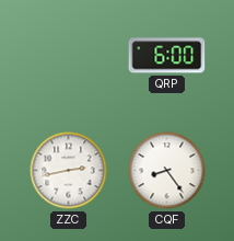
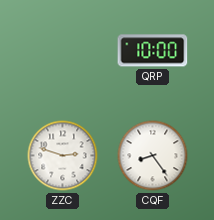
QRP: 6:00 -> 10:00
ZZC: 2:43 -> 2:48
